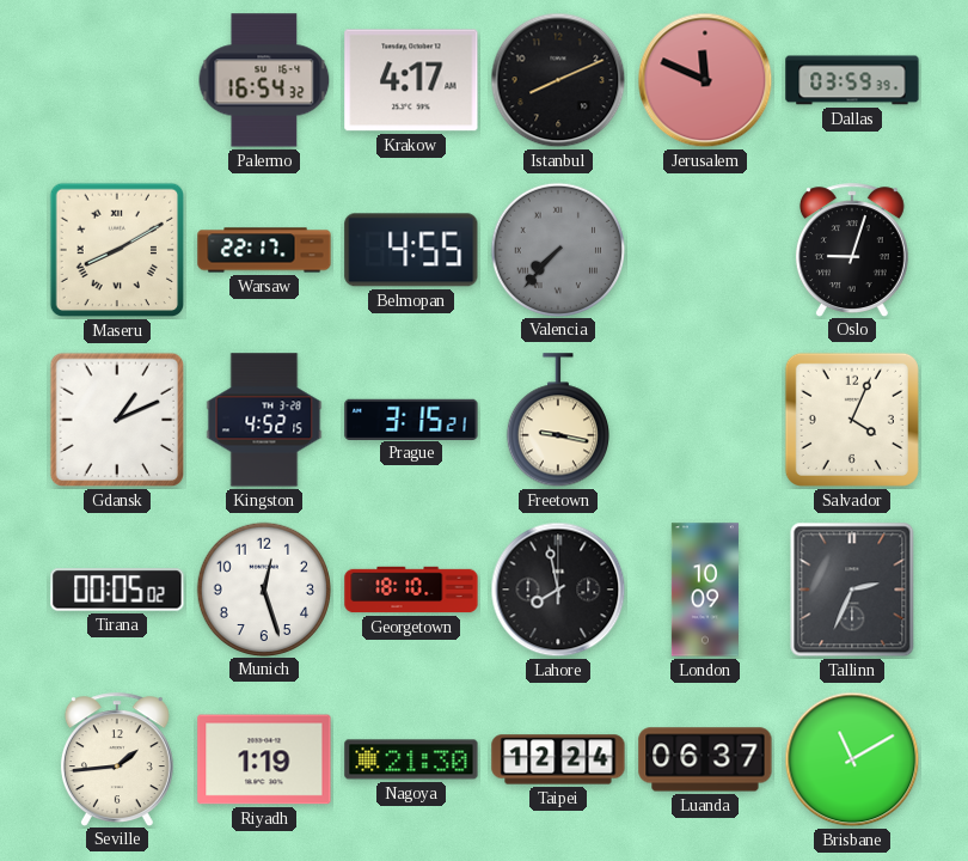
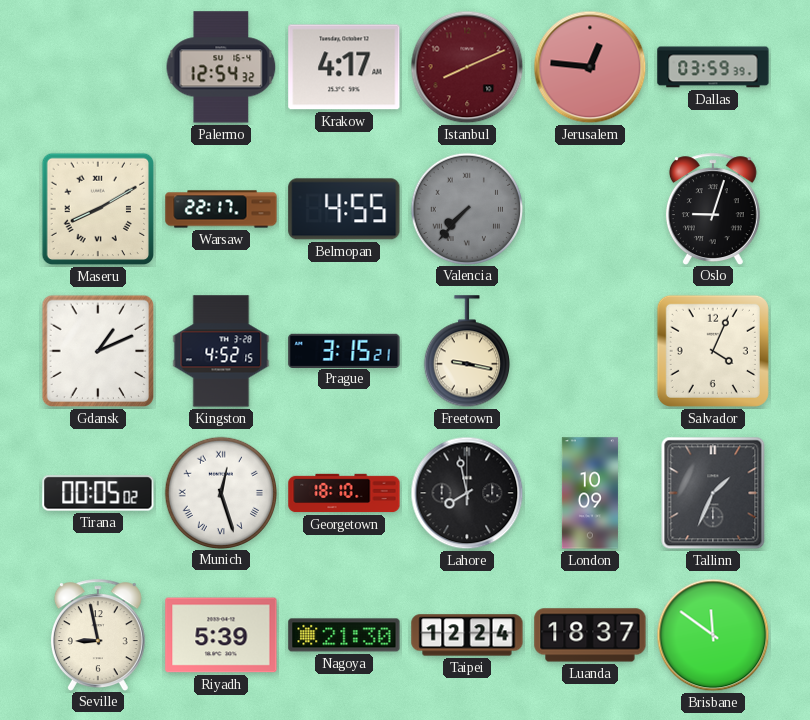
Palermo: 16:54 -> 12:54
Istanbul dial: black -> burgundy
Jerusalem: 11:49 -> 12:46
Munich numerals: Arabic -> Roman
Tallinn: 2:34 -> 1:34
Seville: 1:44 -> 8:58
Riyadh: 1:19 -> 5:39
Luanda: 06:37 -> 18:37
Brisbane: 11:10 -> 11:51
